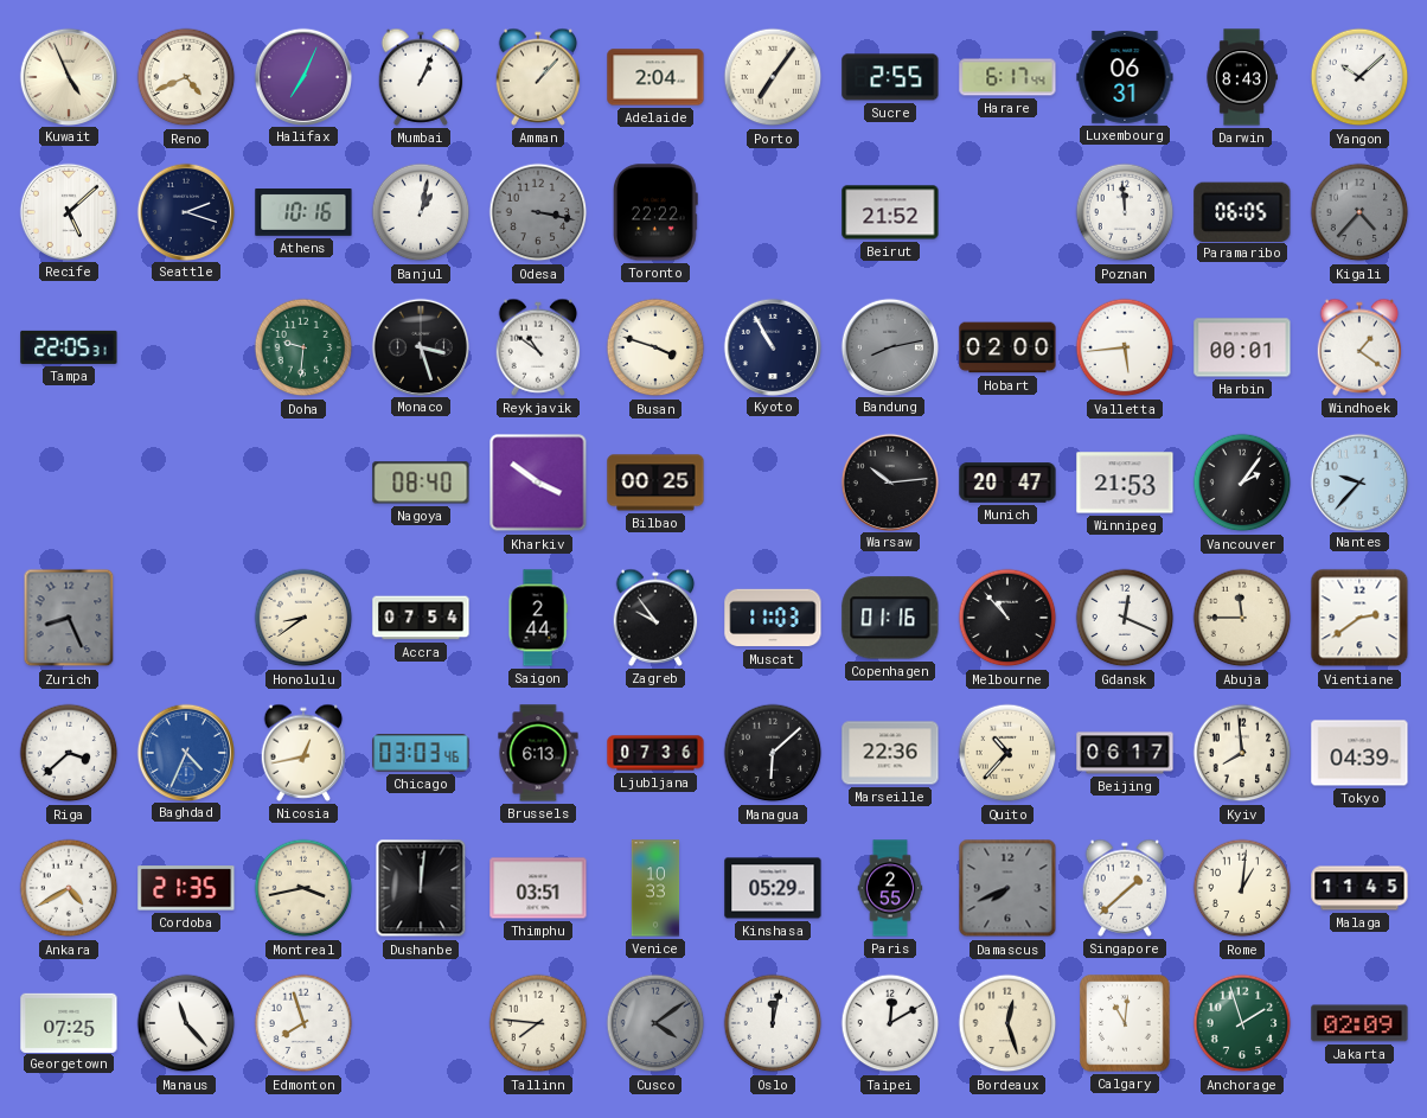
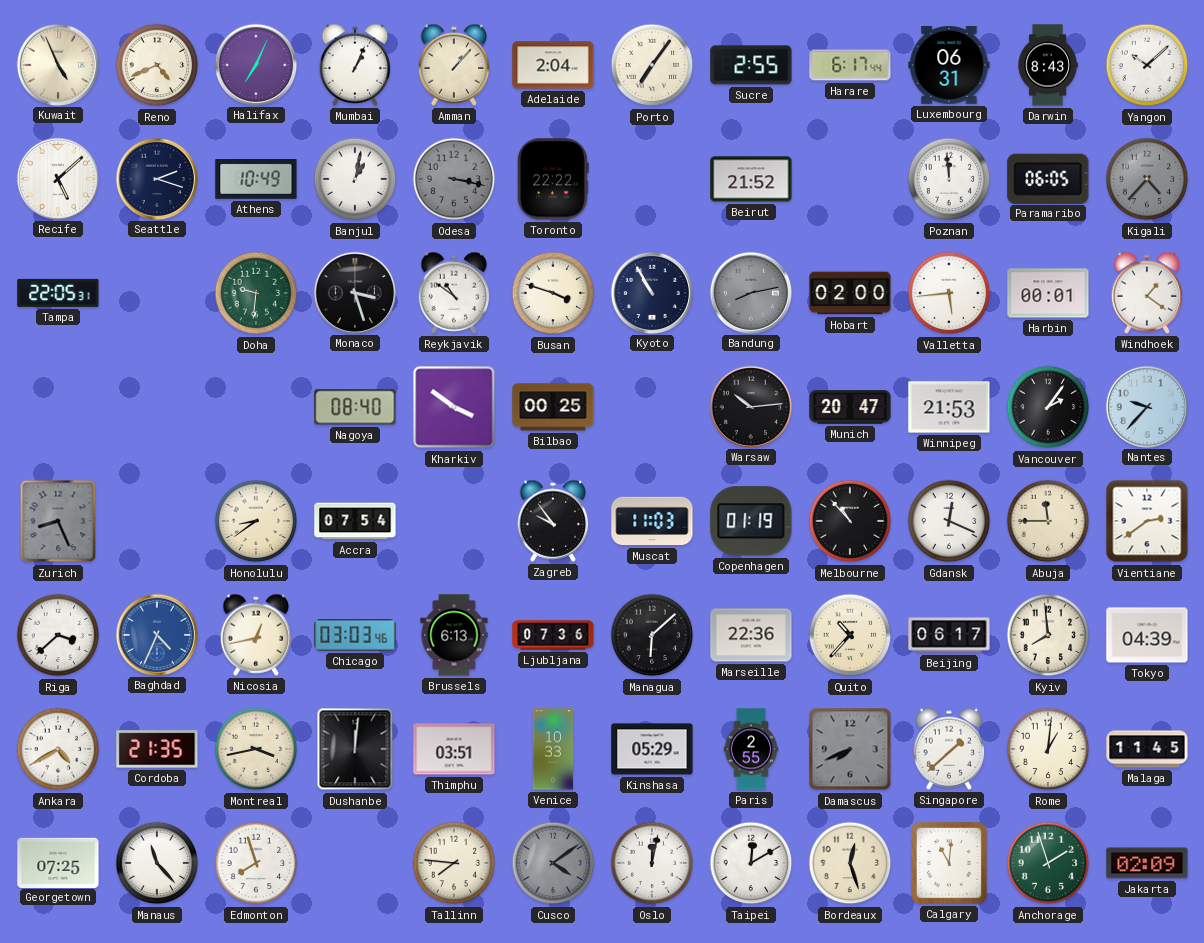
Athens: 10:16 -> 10:49
Saigon: 2:44 -> none
Copenhagen: 01:16 -> 01:19
